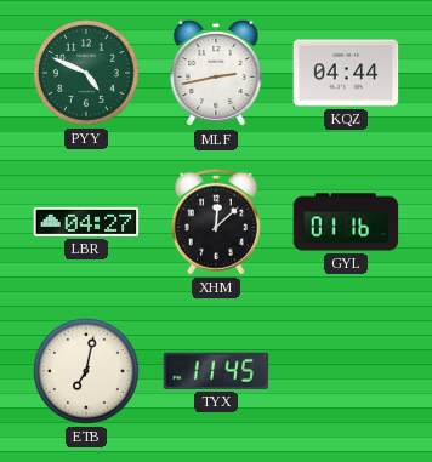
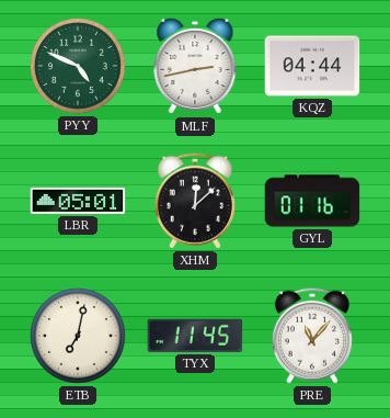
LBR: 04:27 -> 05:01
PRE: none -> 11:07
